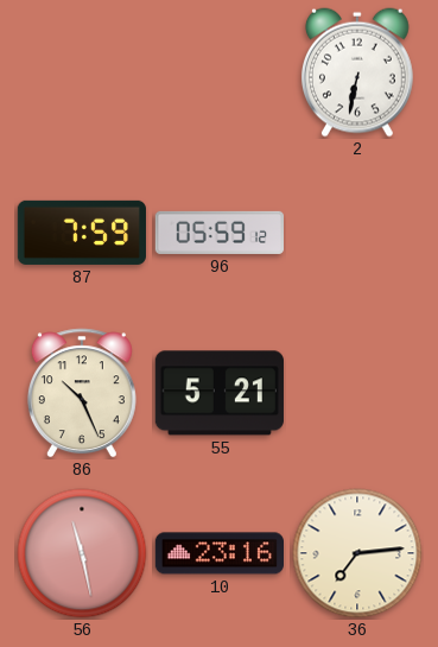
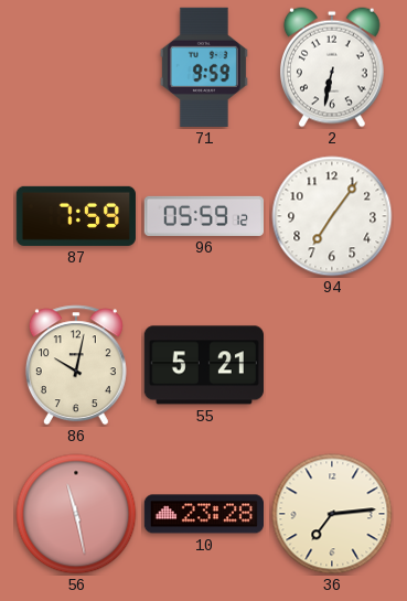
71: none -> 9:59
94: none -> 7:06
86: 10:26 -> 10:02
10: 23:16 -> 23:28
